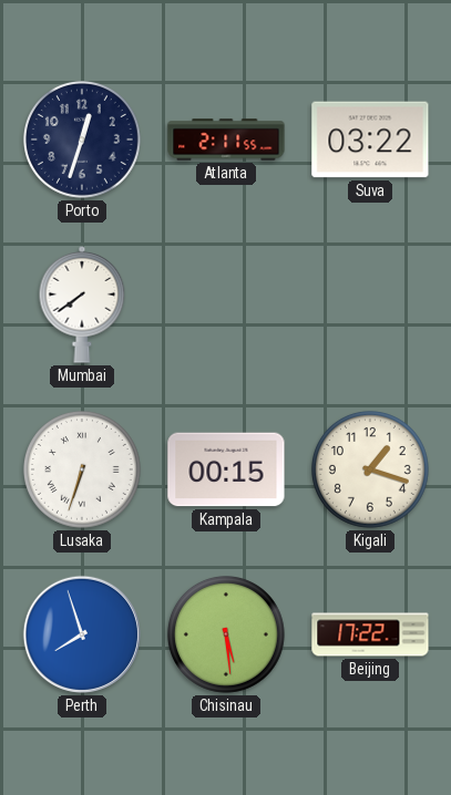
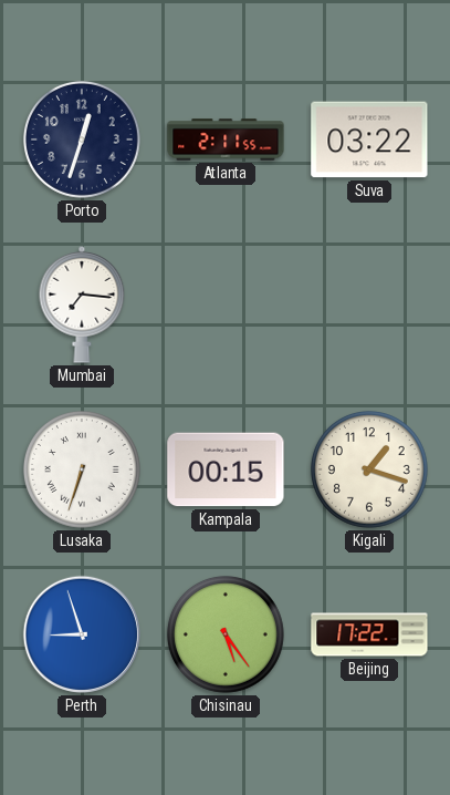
Mumbai: 7:39 -> 7:16
Perth: 7:57 -> 8:57
Chisinau: 5:29 -> 5:24
